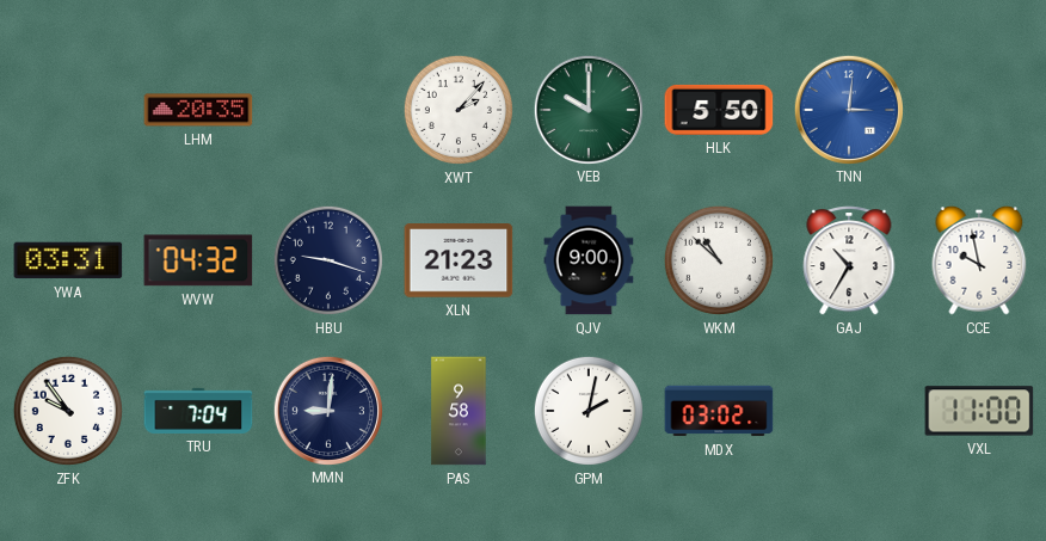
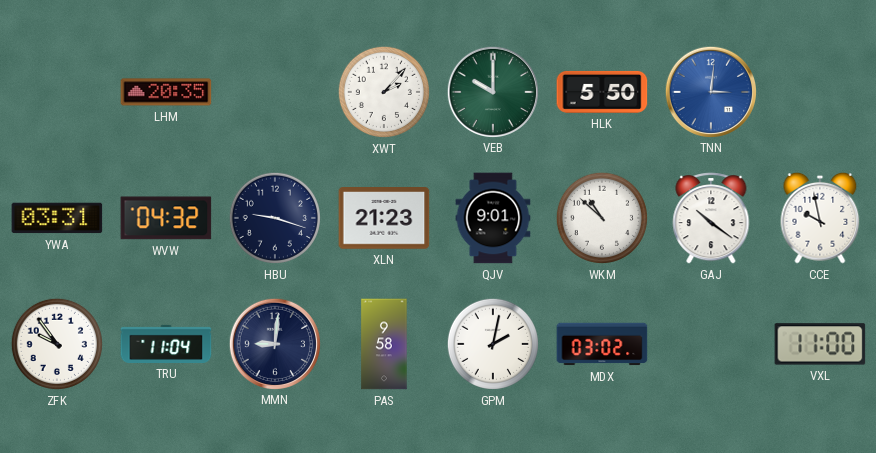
QJV: 9:00 -> 9:01
GAJ: 10:35 -> 10:21
TRU: 7:04 -> 11:04
